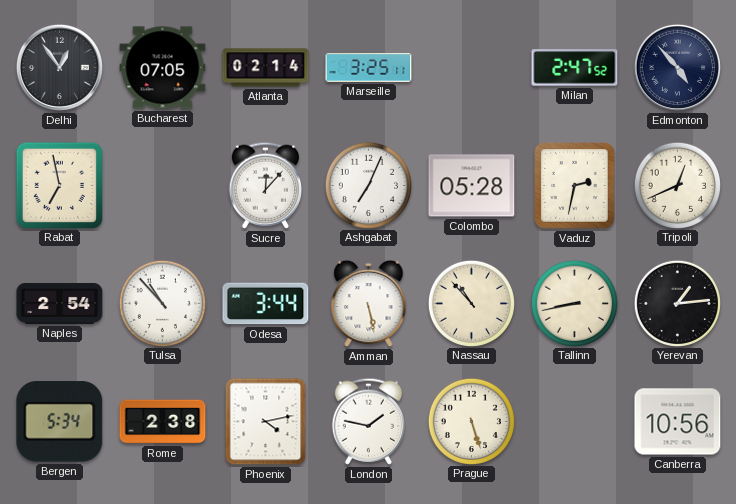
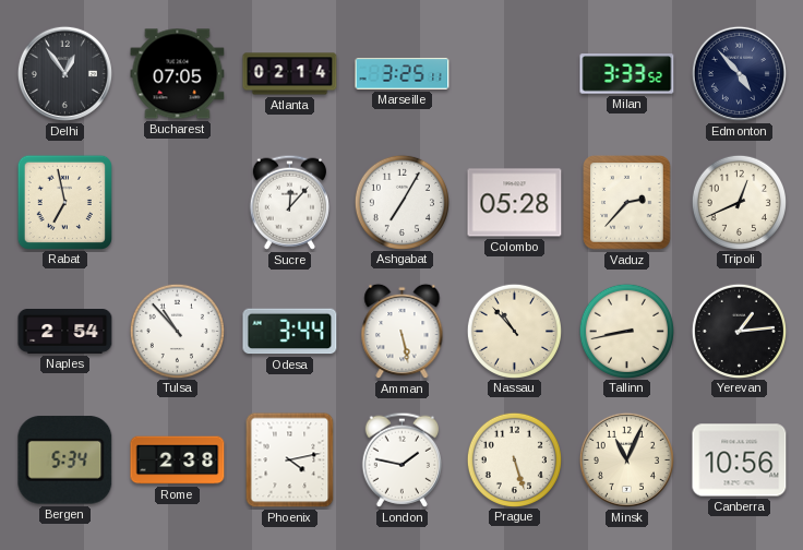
Milan: 2:47 -> 3:33
Ashgabat: 7:04 -> 7:05
Vaduz: 2:32 -> 2:37
Minsk: none -> 11:04
